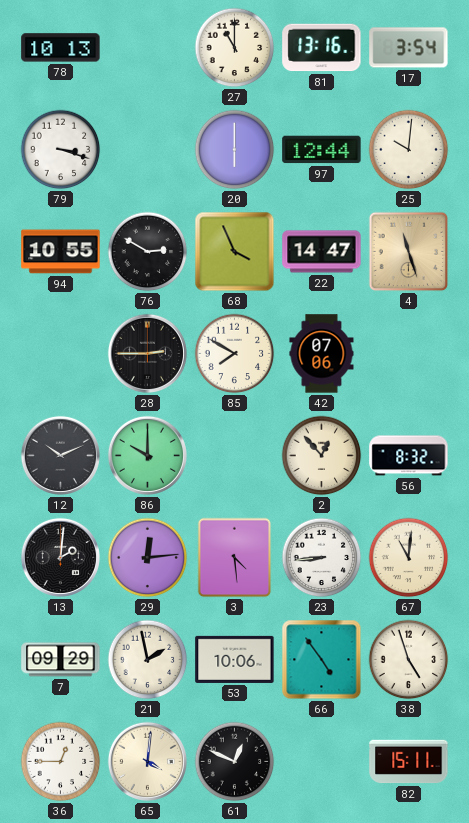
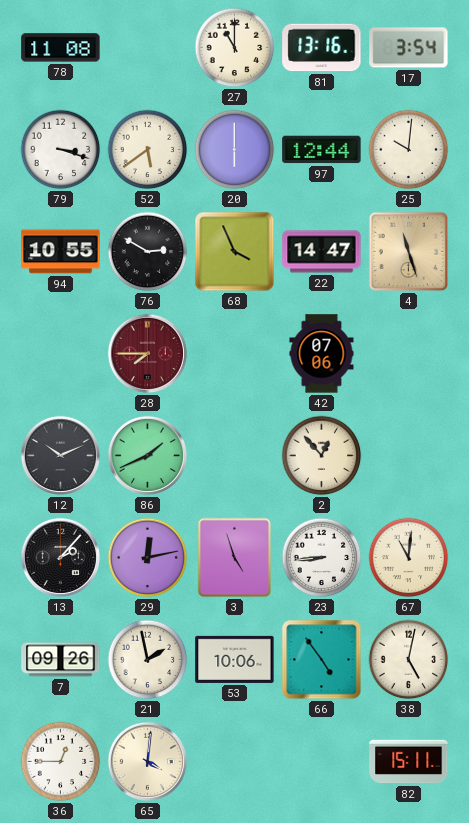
78: 10:13 -> 11:08
52: none -> 5:39
28: 2:45 -> 7:45
28 dial: black -> burgundy
85: 7:50 -> none
86: 10:00 -> 1:41
56: 8:32 -> none
13: 2:01 -> 2:07
29: 12:14 -> 12:13
3: 4:29 -> 4:57
7: 09:29 -> 09:26
38: 4:57 -> 5:02
61: 12:49 -> none
